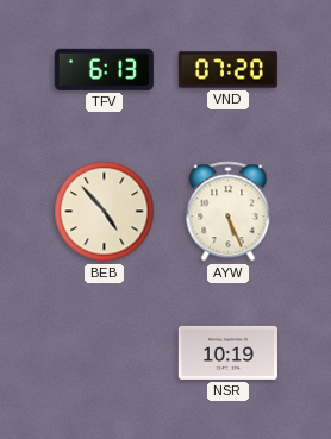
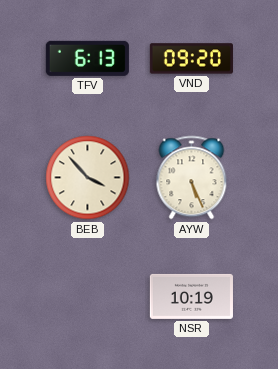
VND: 07:20 -> 09:20
BEB: 4:53 -> 3:53
